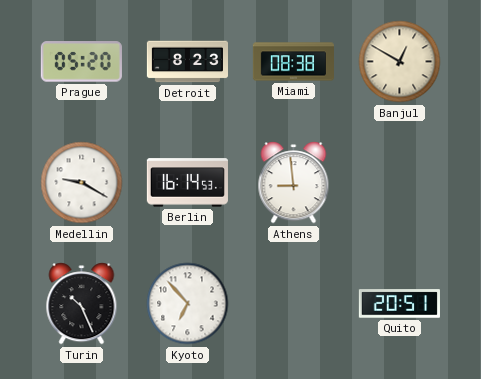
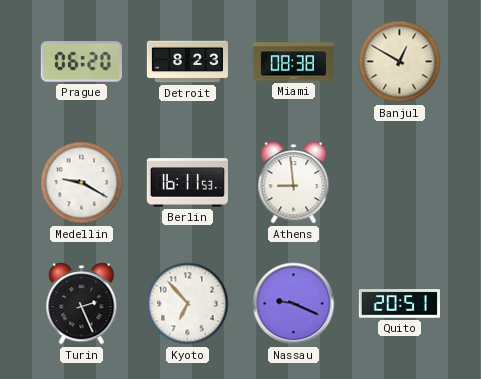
Prague: 05:20 -> 06:20
Berlin: 16:14 -> 16:11
Turin: 10:26 -> 2:26
Nassau: none -> 9:19
